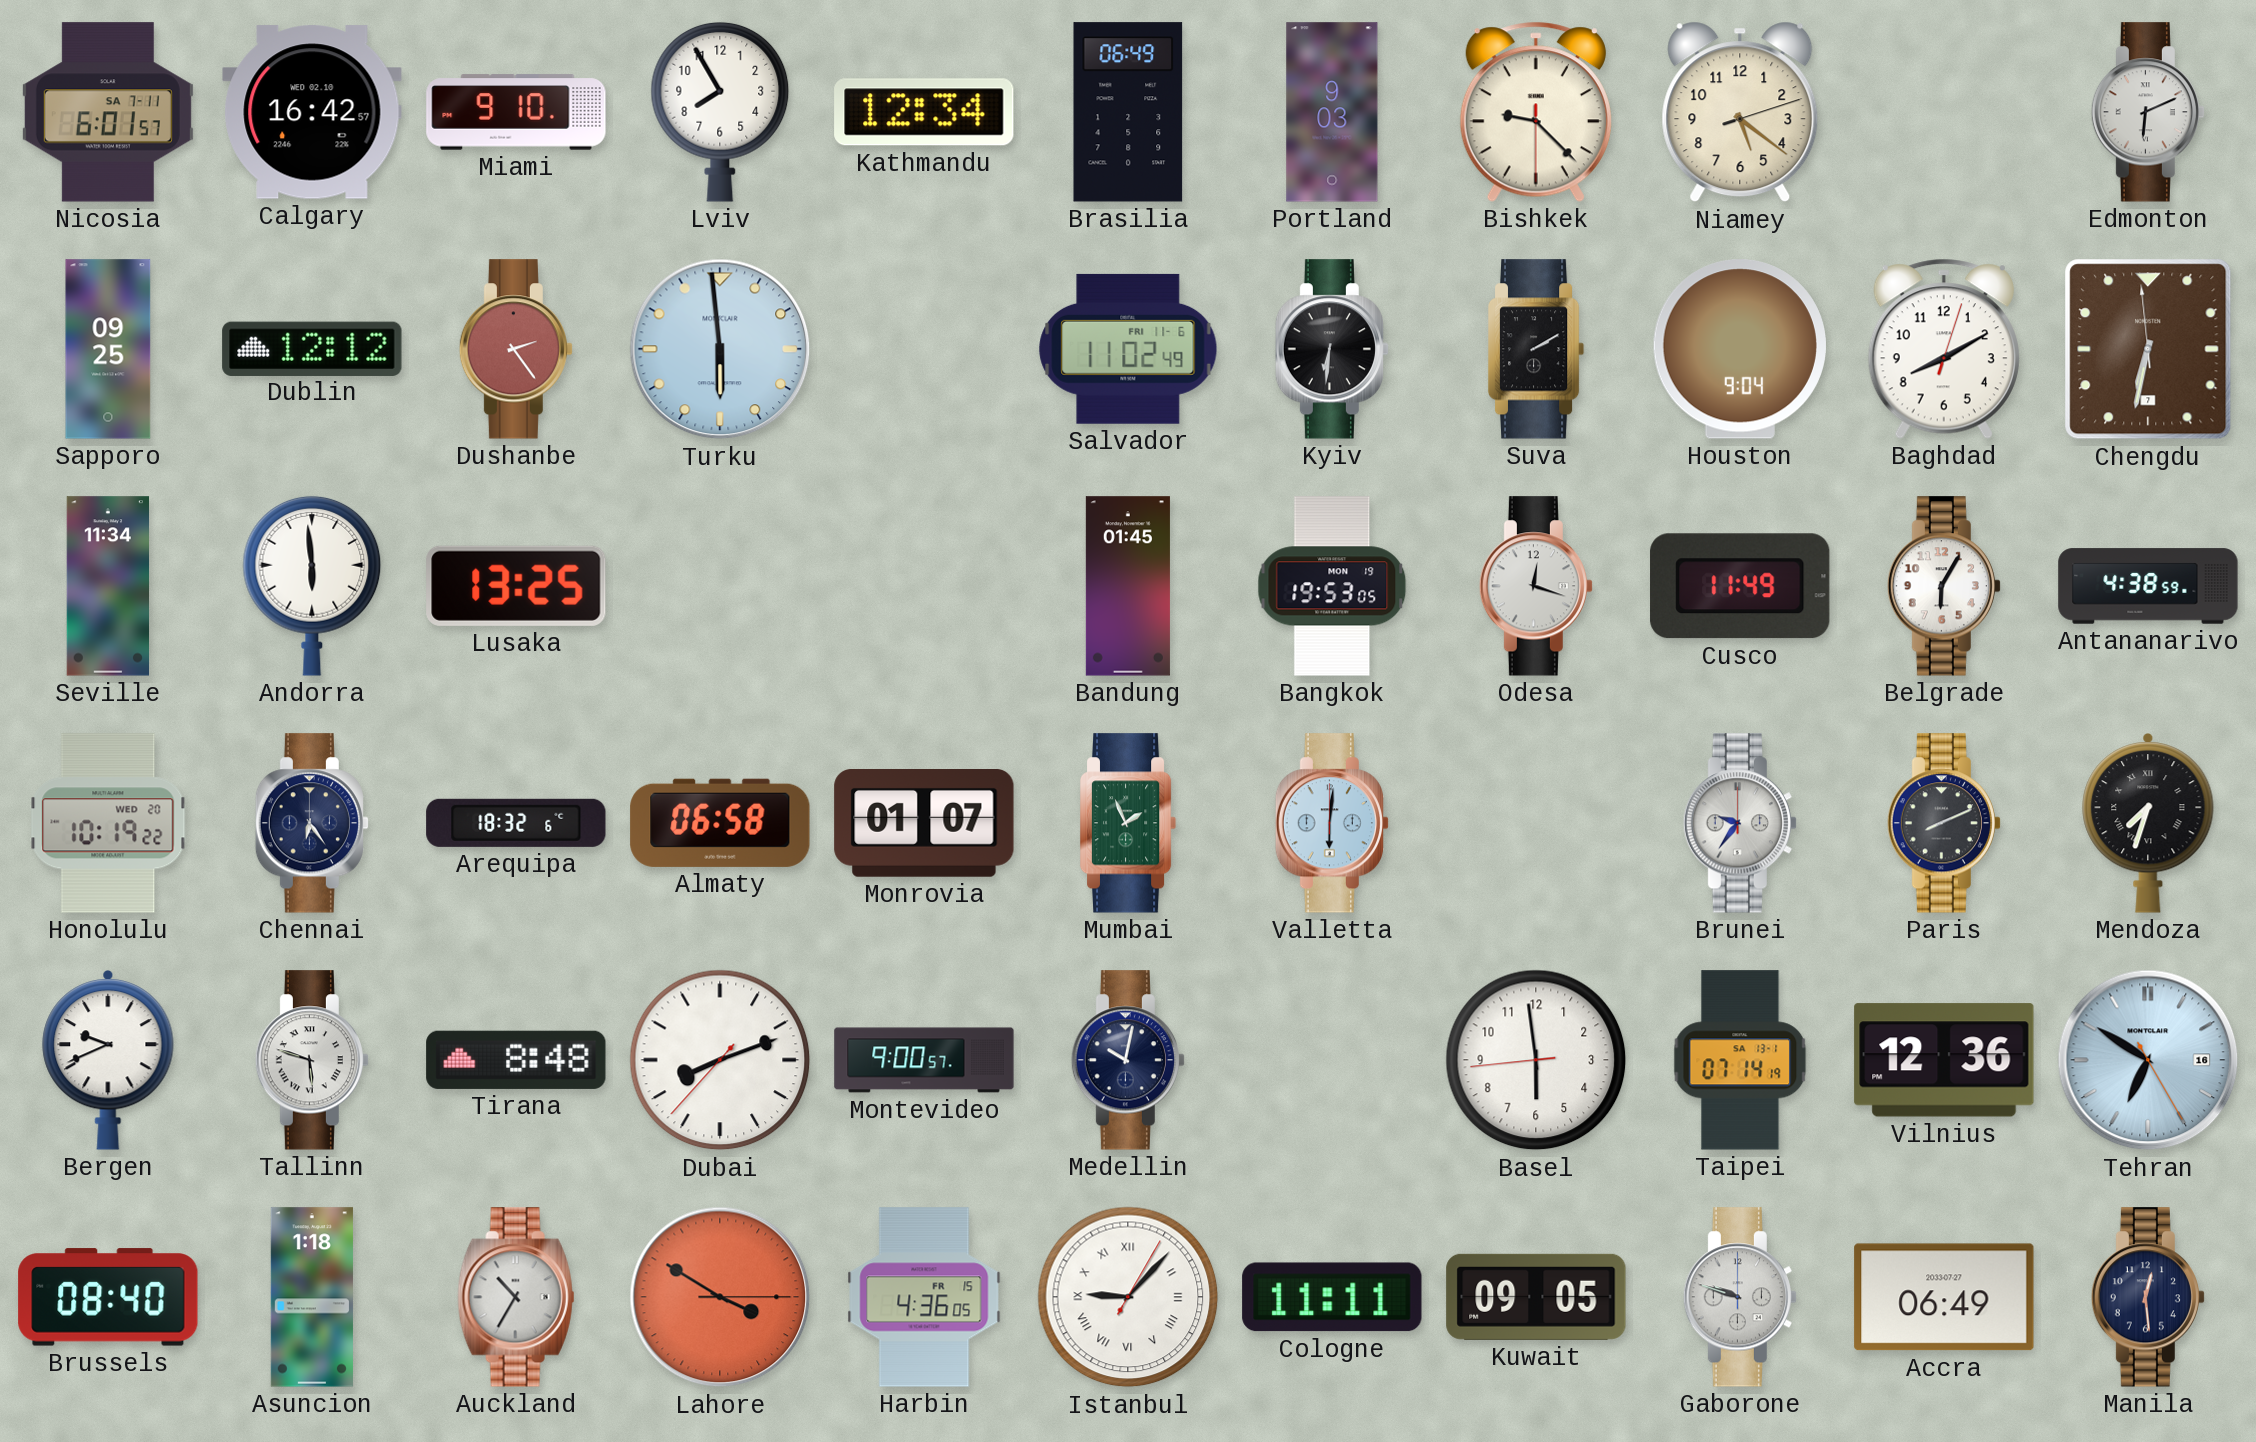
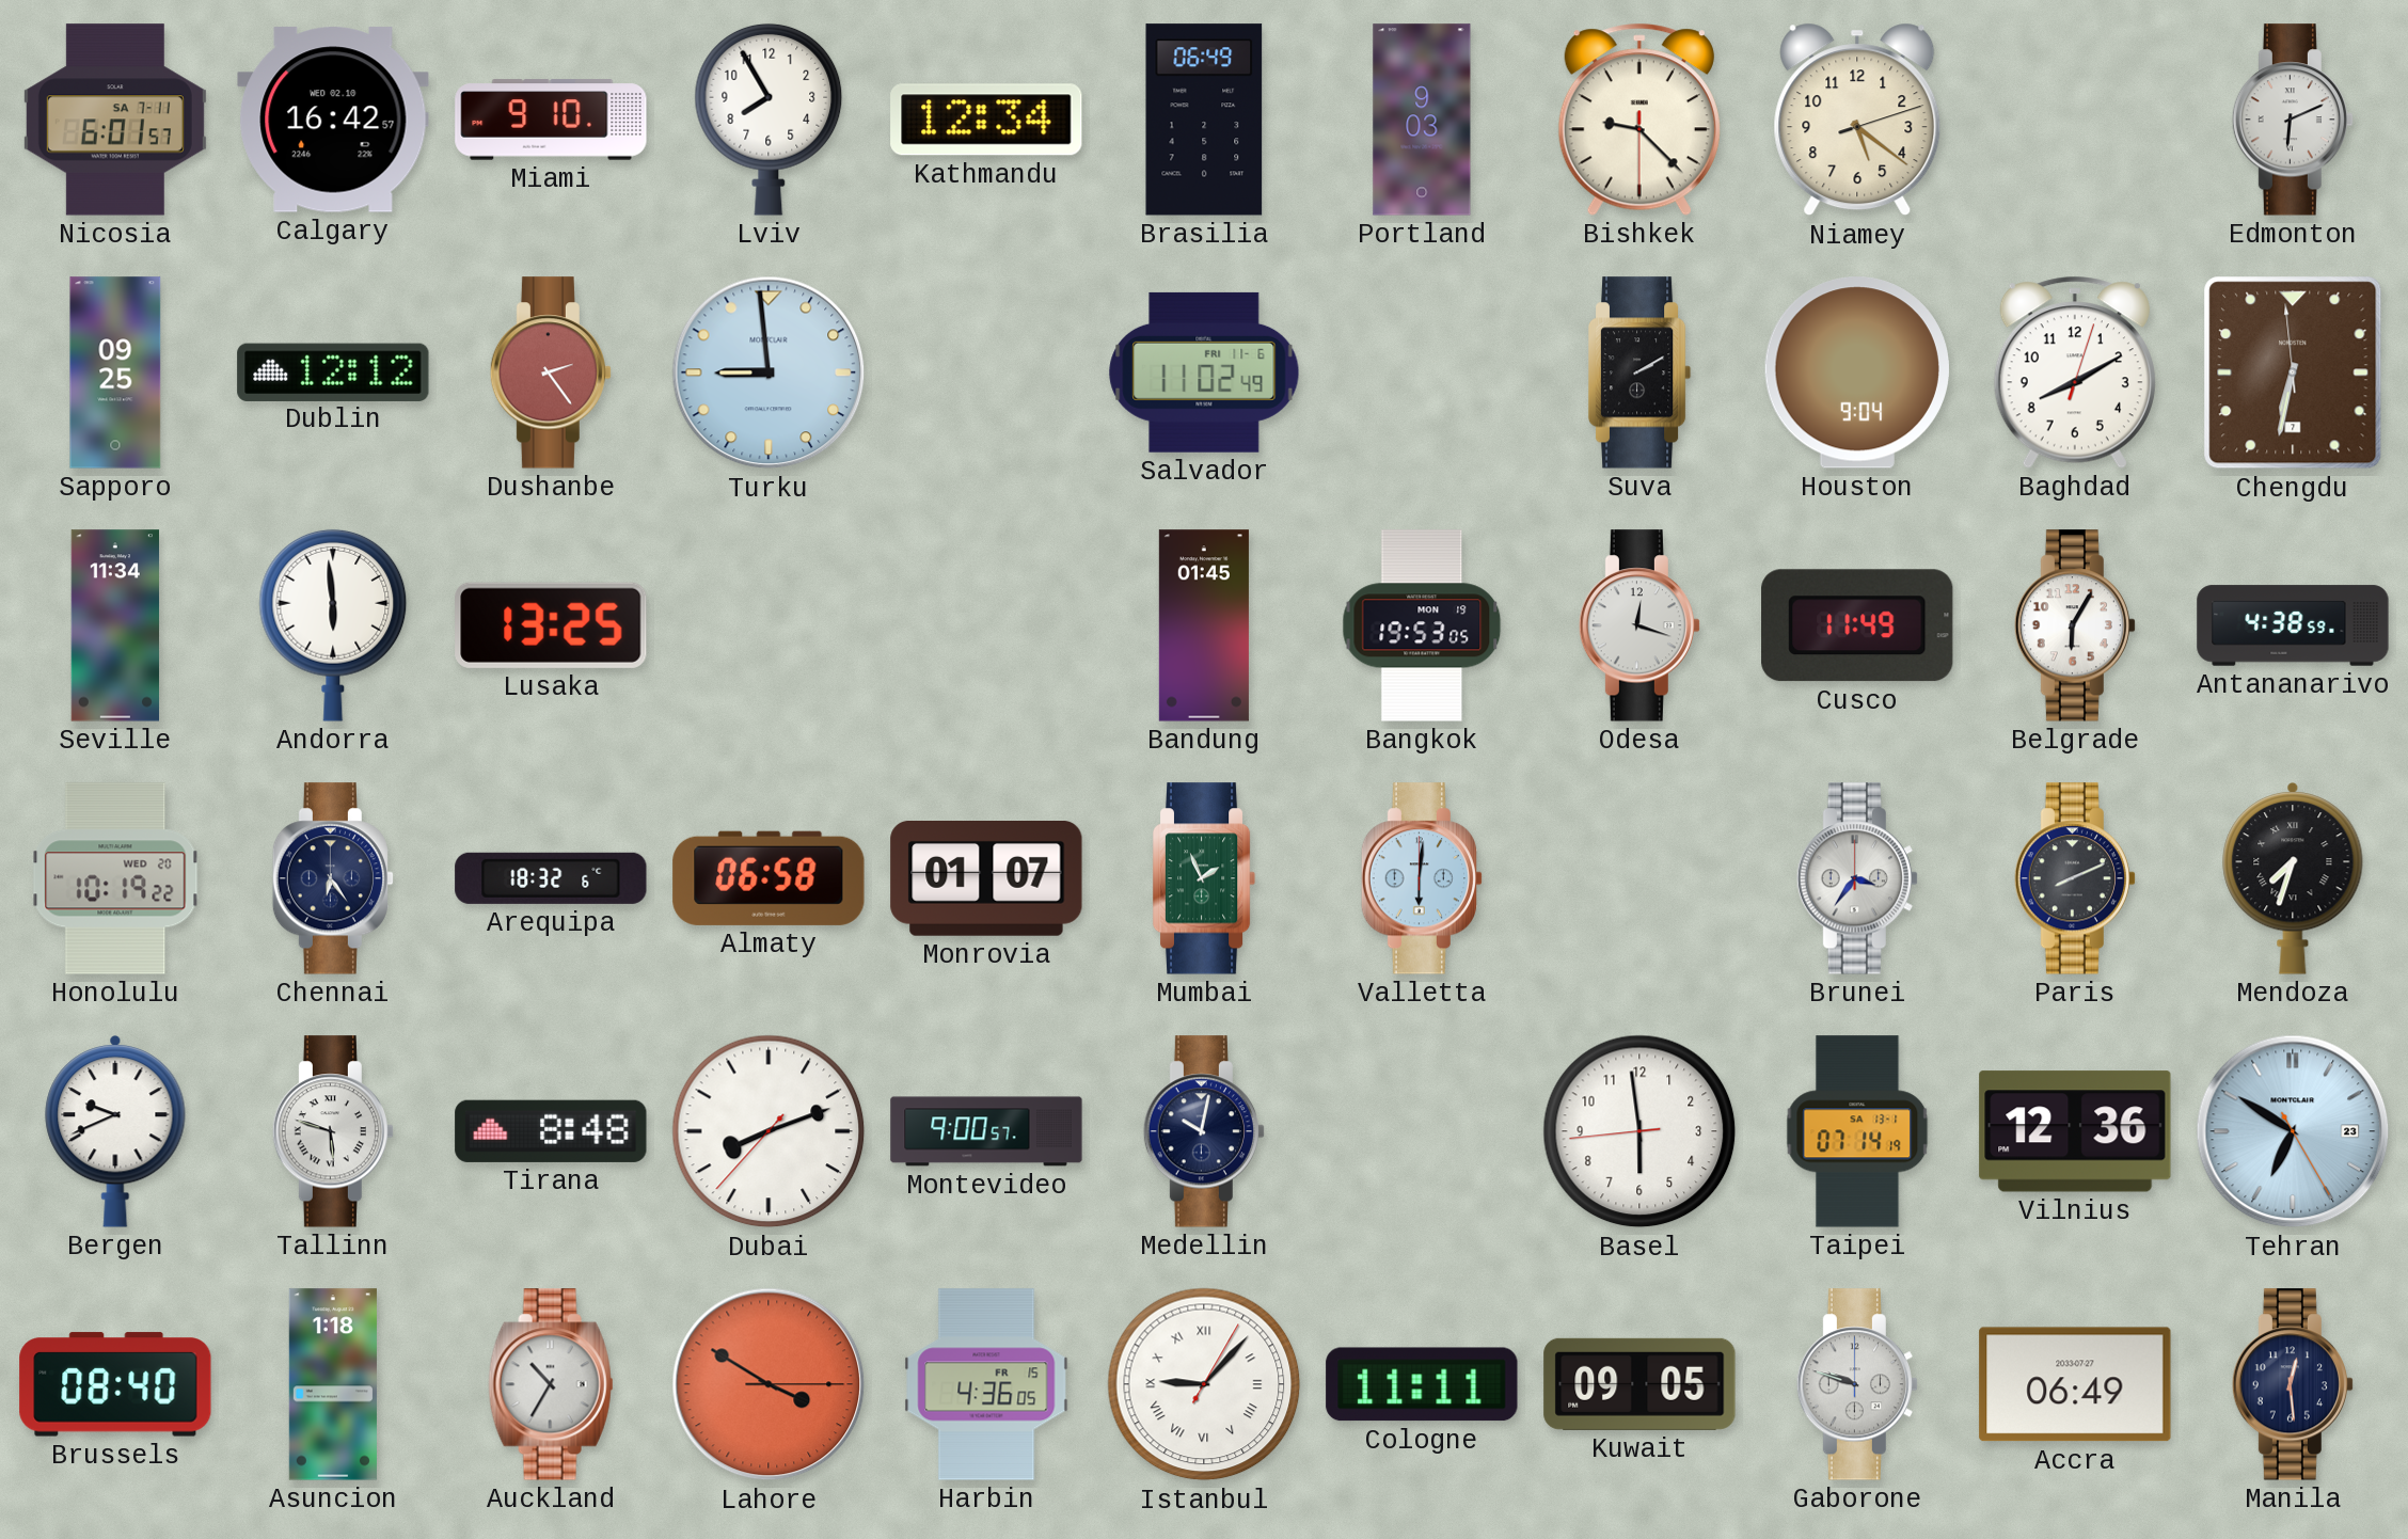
Turku: 5:59 -> 8:59
Kyiv: 6:31 -> none
Brunei: 9:36 -> 3:36
Tehran date: 16 -> 23
